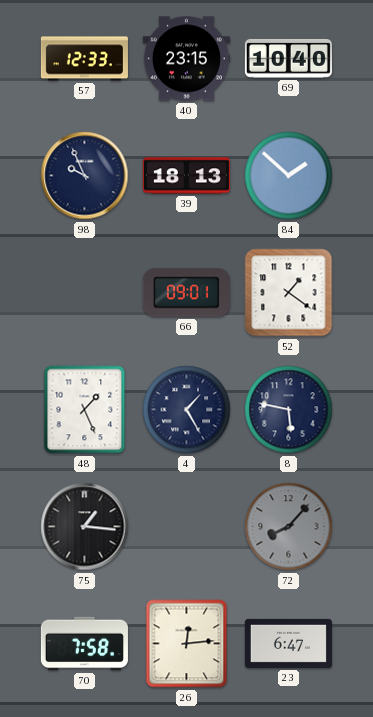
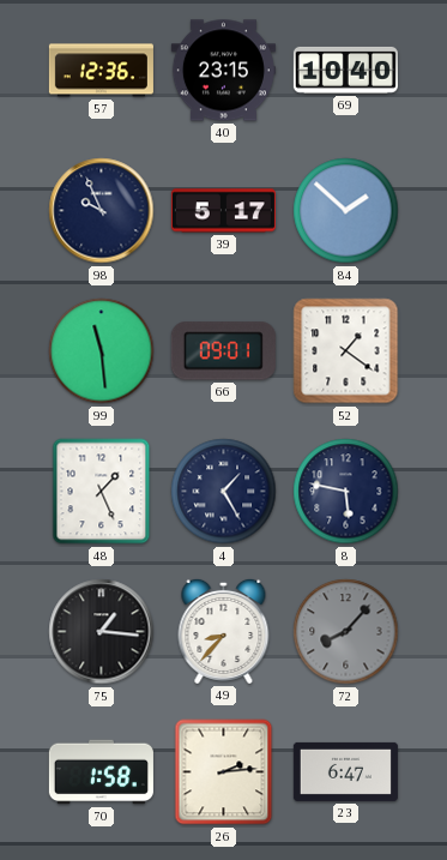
57: 12:33 -> 12:36
39: 18:13 -> 5:17
99: none -> 11:29
49: none -> 8:37
70: 7:58 -> 1:58
26: 12:14 -> 2:14
